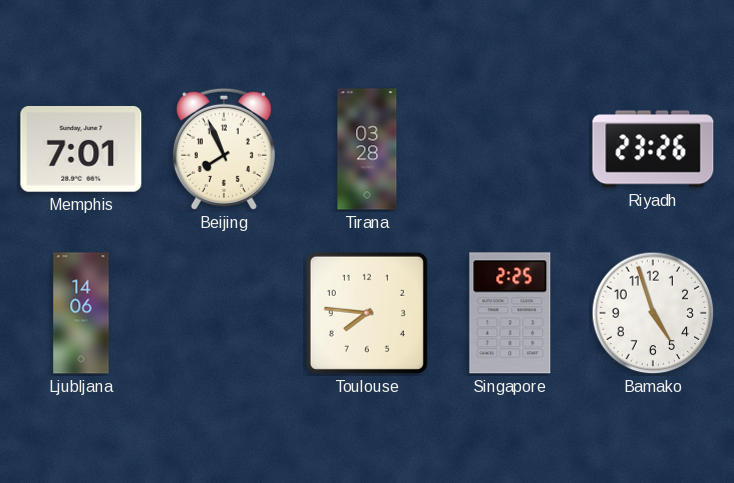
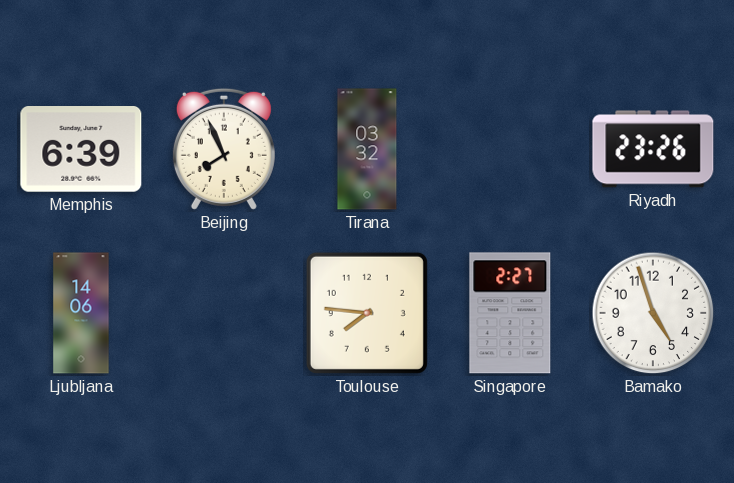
Memphis: 7:01 -> 6:39
Tirana: 03:28 -> 03:32
Singapore: 2:25 -> 2:27
